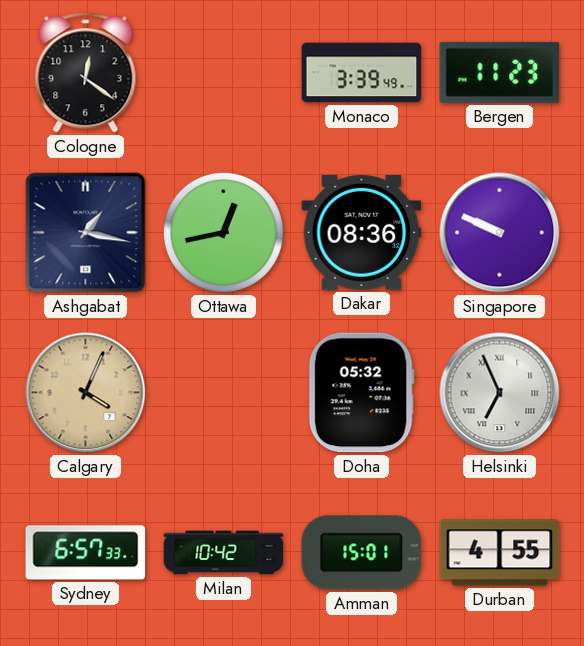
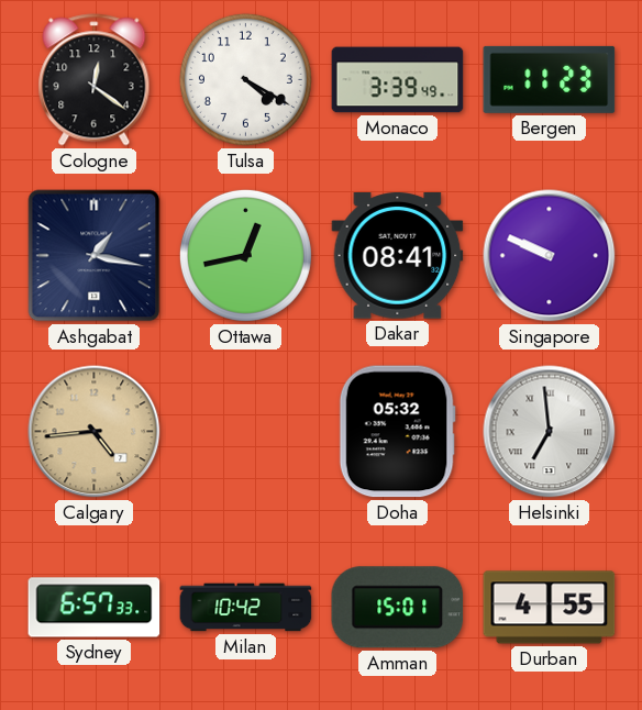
Tulsa: none -> 4:20
Dakar: 08:36 -> 08:41
Calgary: 4:04 -> 4:44
Helsinki: 6:56 -> 6:59
